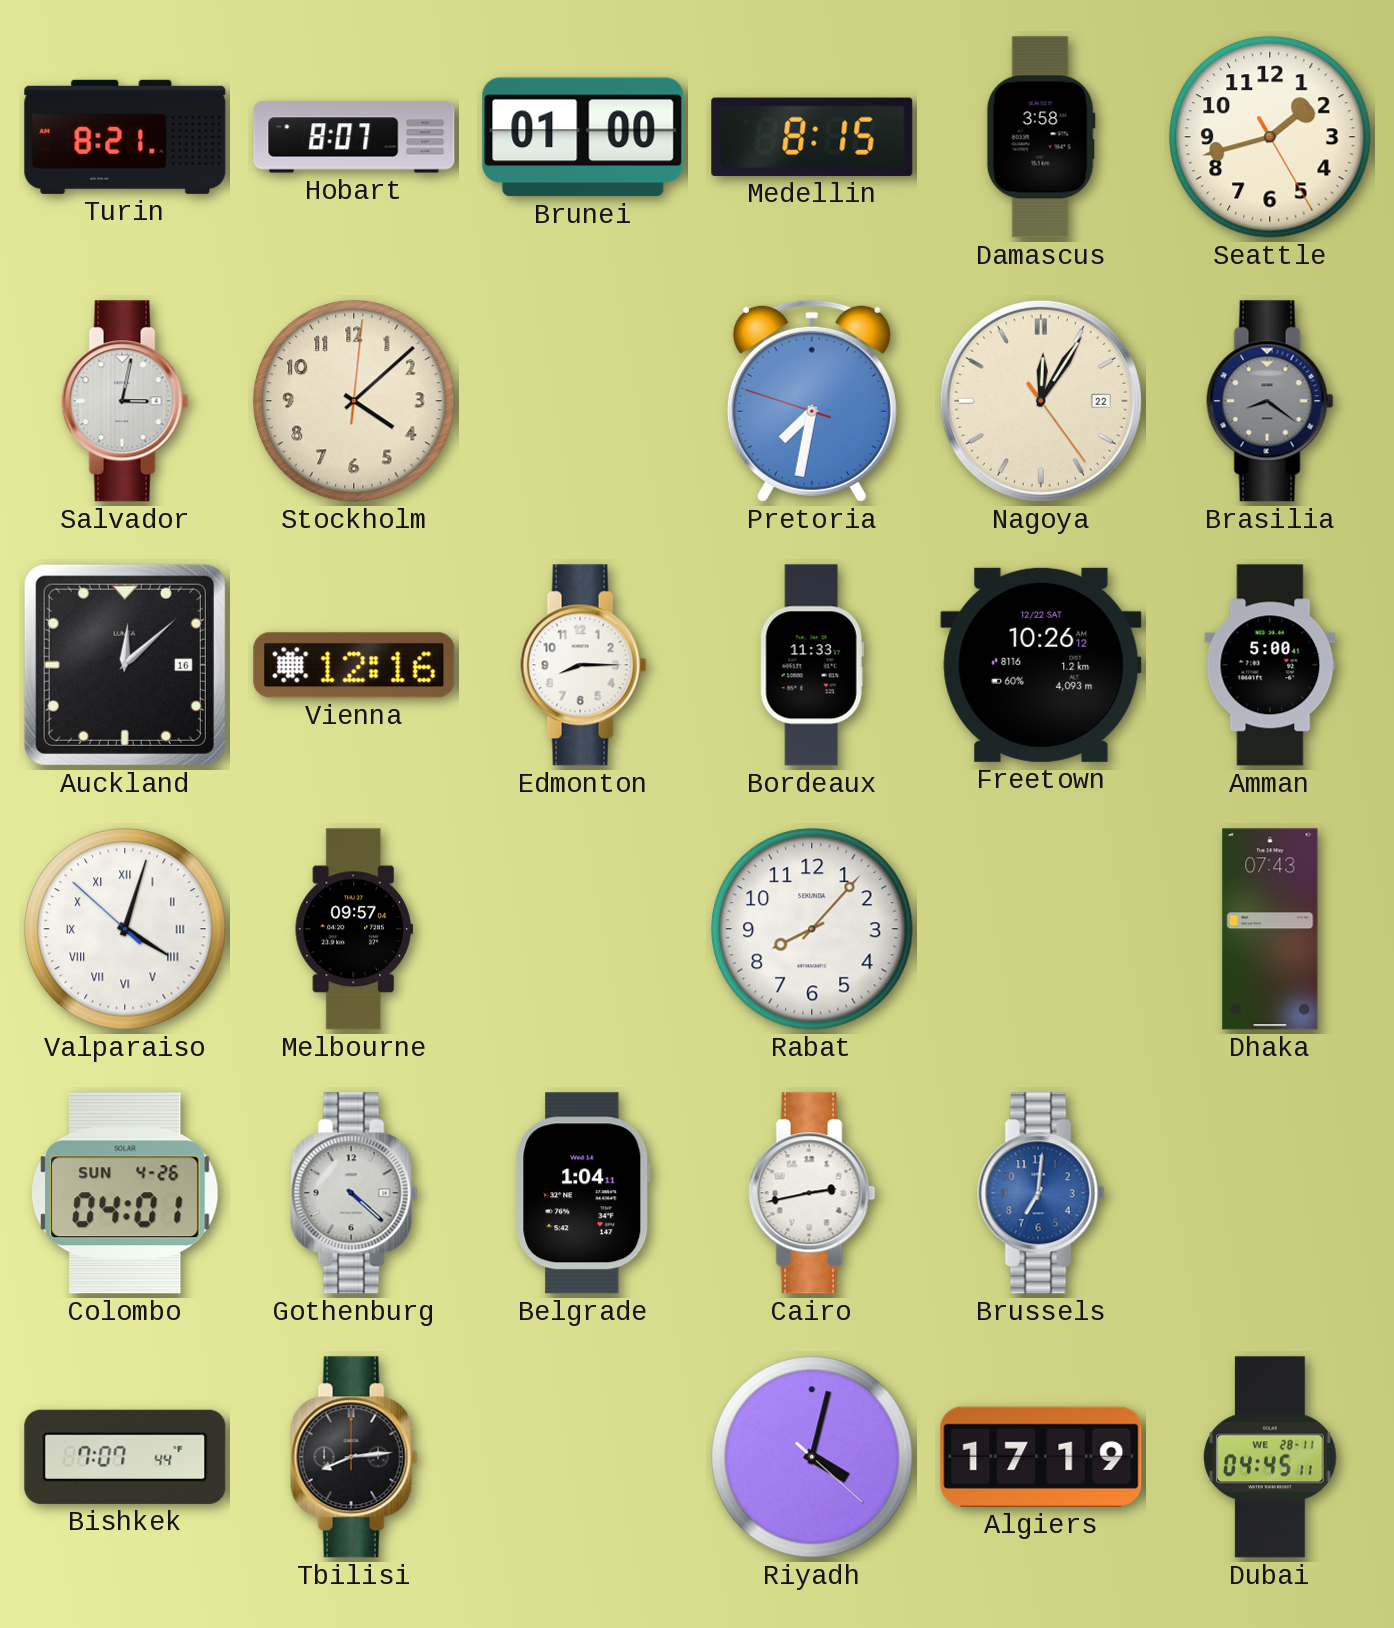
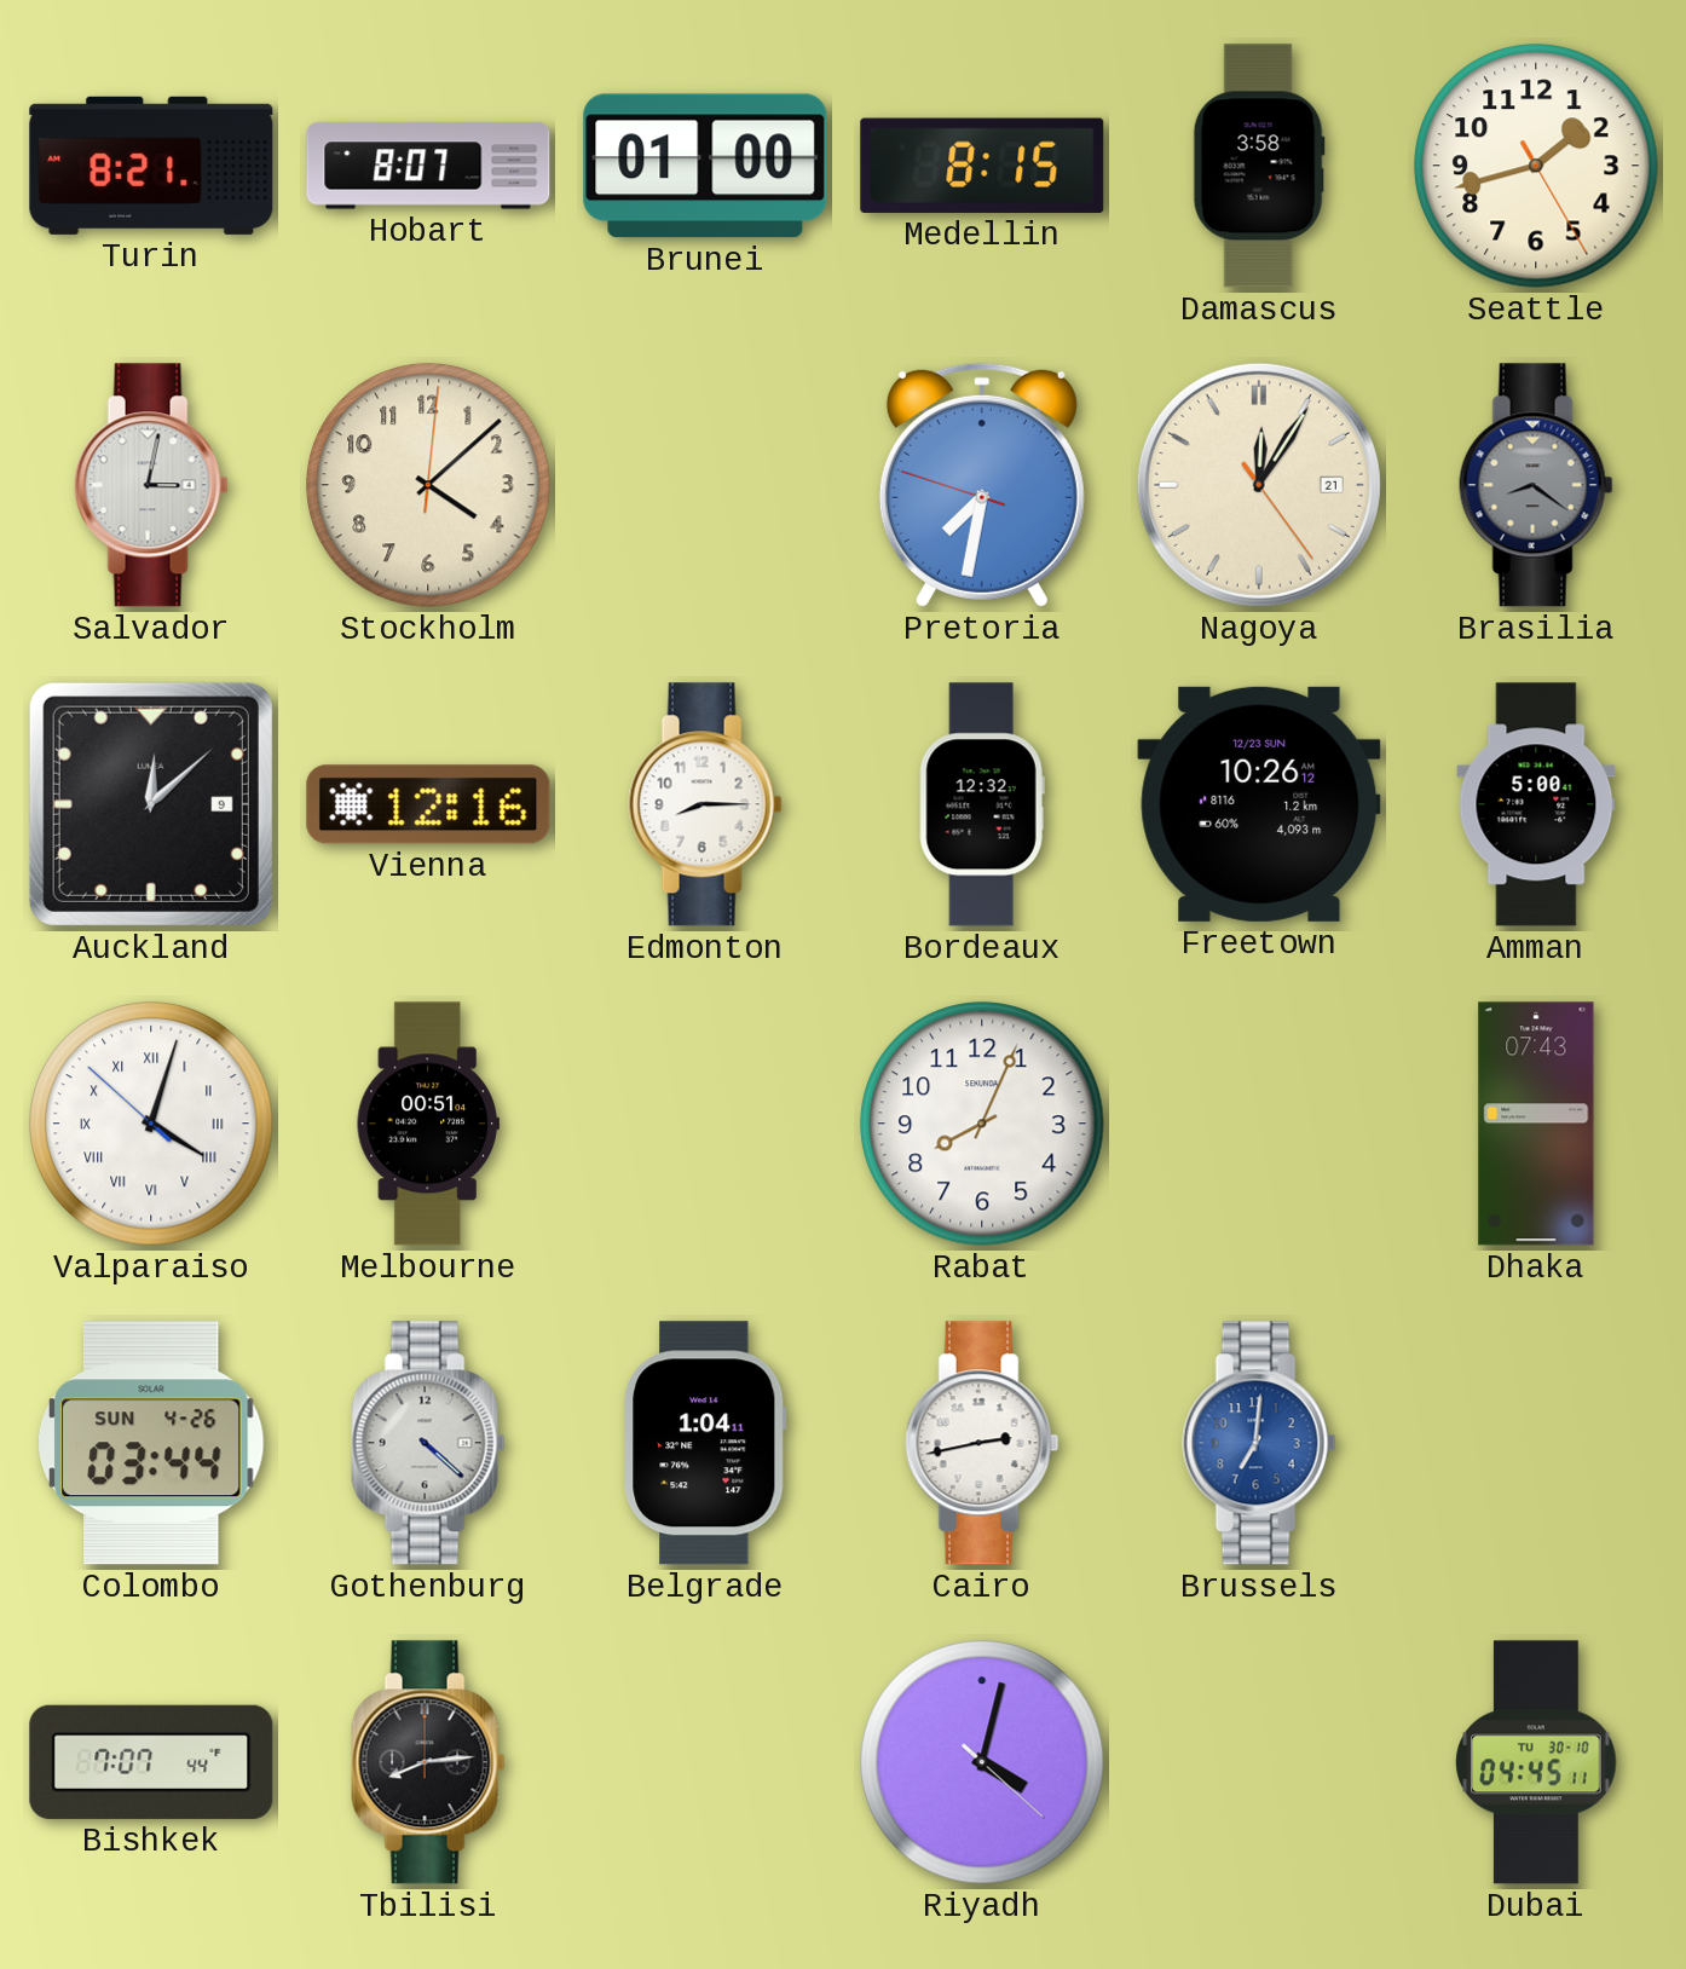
Nagoya date: 22 -> 21
Auckland date: 16 -> 9
Bordeaux: 11:33 -> 12:32
Freetown date: 12/22 SAT -> 12/23 SUN
Melbourne: 09:57 -> 00:51
Rabat: 8:07 -> 8:04
Colombo: 04:01 -> 03:44
Algiers: 17:19 -> none
Dubai date: WE 28-11 -> TU 30-10
